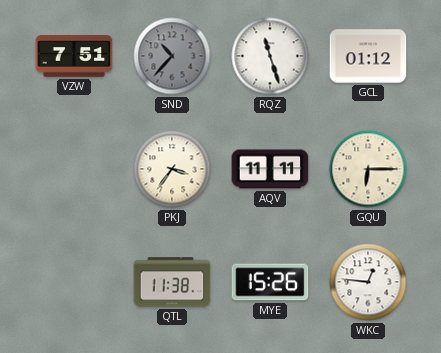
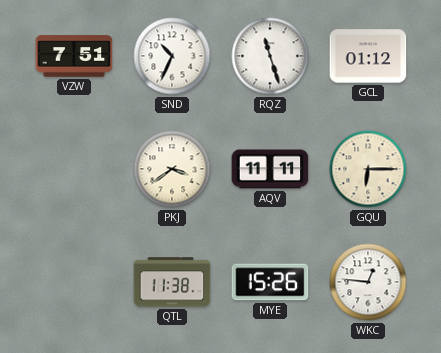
SND: 10:37 -> 10:34
SND dial: grey -> white
PKJ: 3:36 -> 3:39
